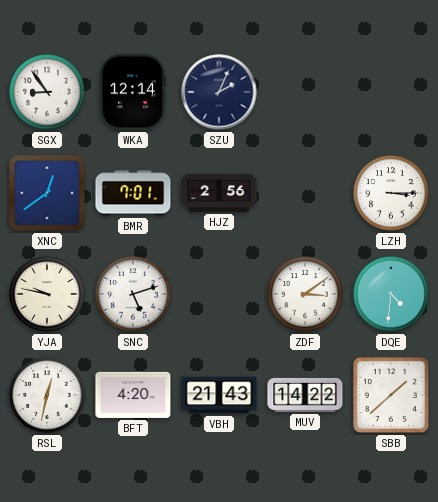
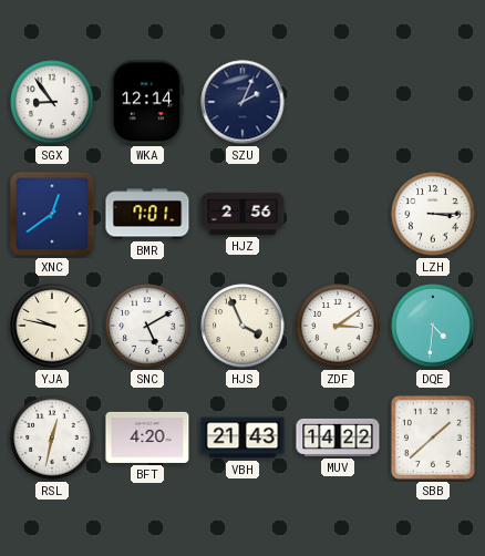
SNC: 5:12 -> 5:10
HJS: none -> 3:56
